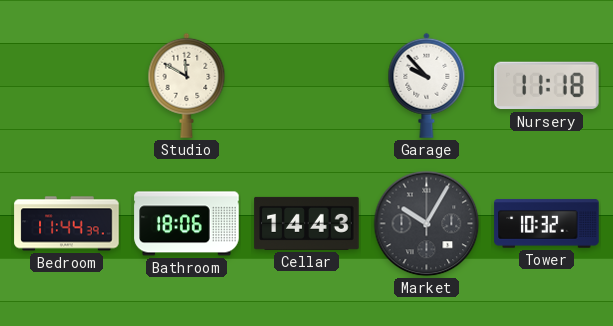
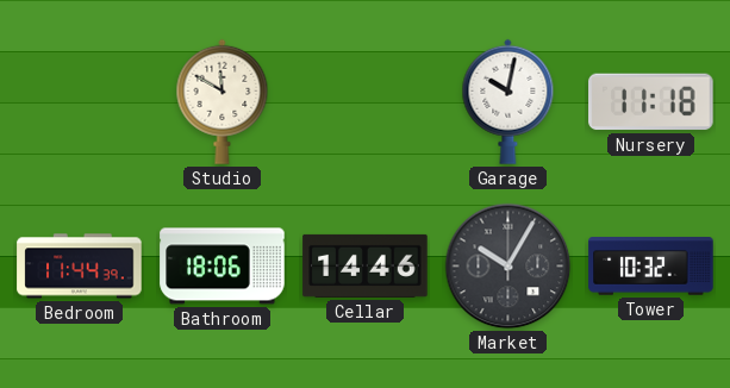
Garage: 9:53 -> 10:02
Cellar: 14:43 -> 14:46
